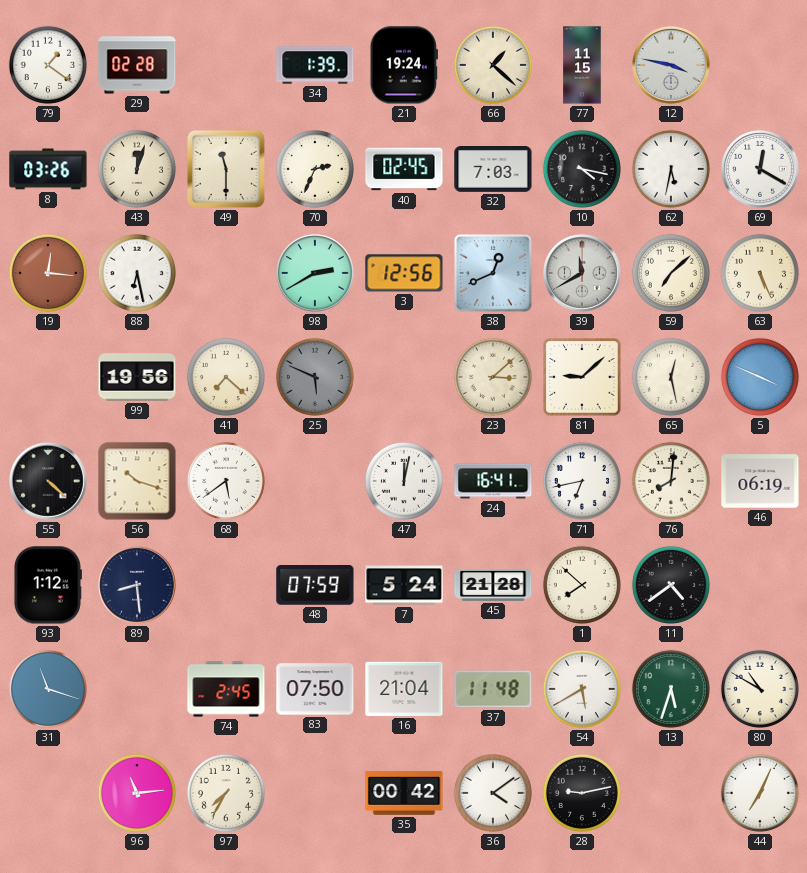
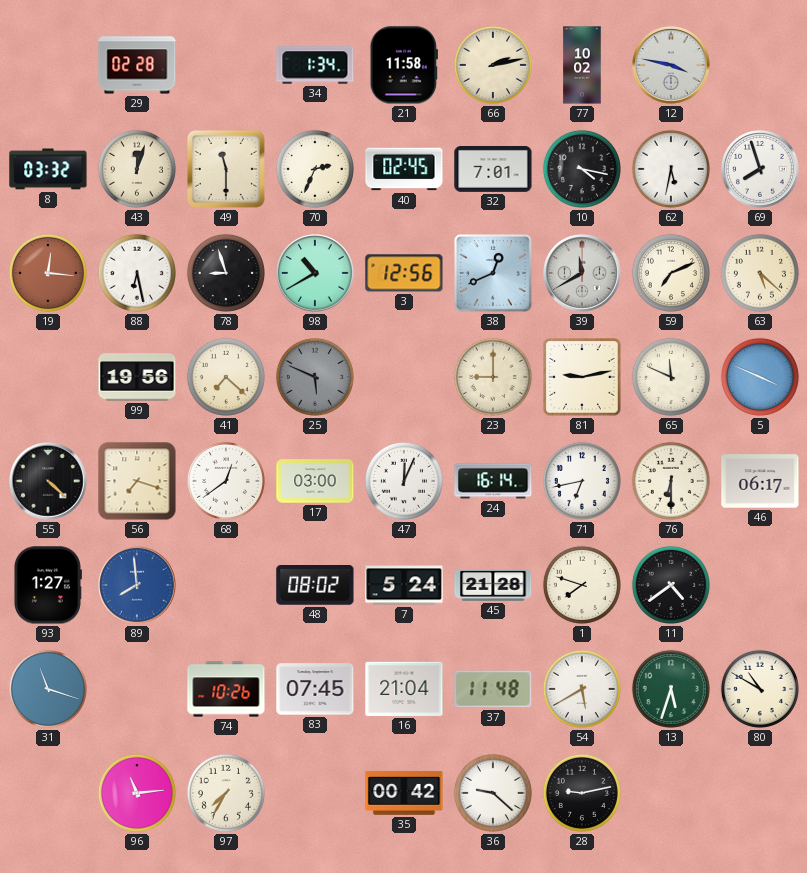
79: 1:21 -> none
34: 1:39 -> 1:34
21: 19:24 -> 11:58
66: 1:22 -> 2:13
77: 11:15 -> 10:02
8: 03:26 -> 03:32
32: 7:03 -> 7:01
69: 12:20 -> 7:57
78: none -> 8:57
98: 2:40 -> 10:40
59: 7:08 -> 7:11
63: 5:26 -> 5:22
23: 3:08 -> 9:00
81: 9:08 -> 9:13
65: 12:28 -> 11:49
56: 10:18 -> 7:18
68: 5:39 -> 12:39
17: none -> 03:00
47: 12:02 -> 12:04
24: 16:41 -> 16:14
76: 8:01 -> 6:30
46: 06:19 -> 06:17
93: 1:12 -> 1:27
89: 8:29 -> 7:59
89 dial: navy -> blue
48: 07:59 -> 08:02
1: 7:52 -> 7:48
74: 2:45 -> 10:26
83: 07:50 -> 07:45
36: 4:09 -> 9:22
44: 7:04 -> none
